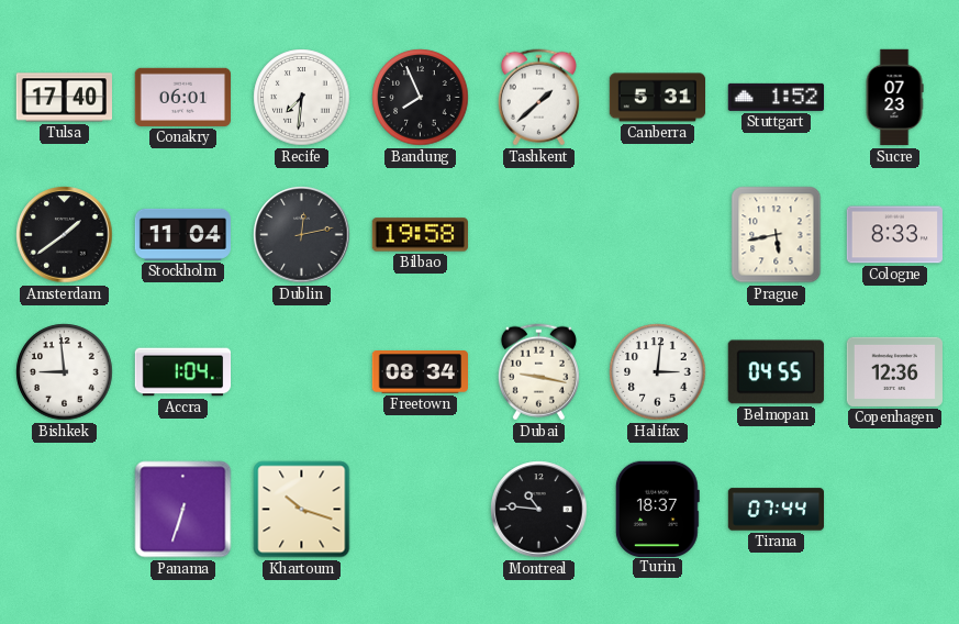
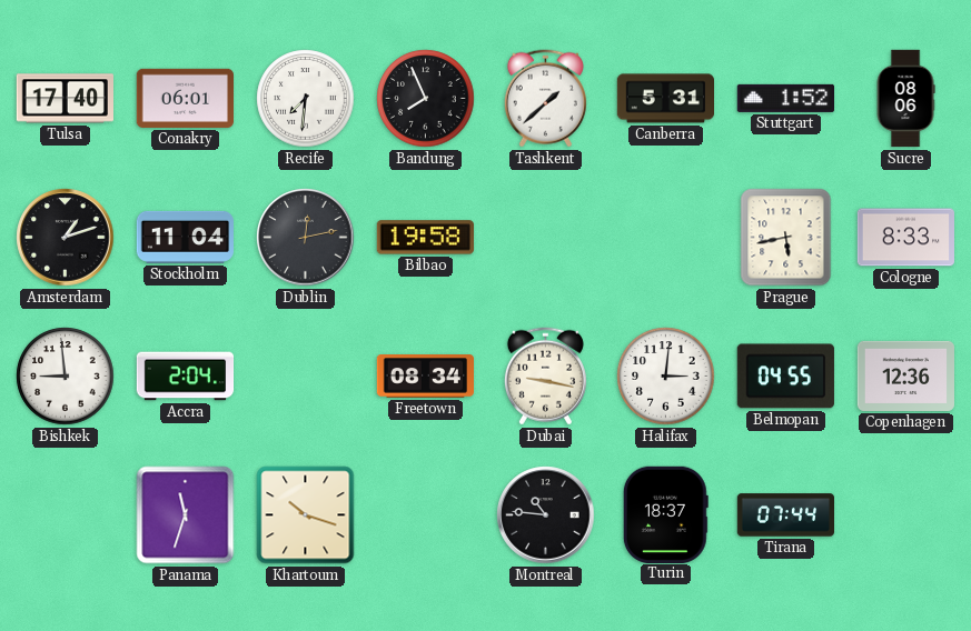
Sucre: 07:23 -> 08:06
Amsterdam: 1:39 -> 1:12
Accra: 1:04 -> 2:04
Panama: 6:33 -> 11:33
